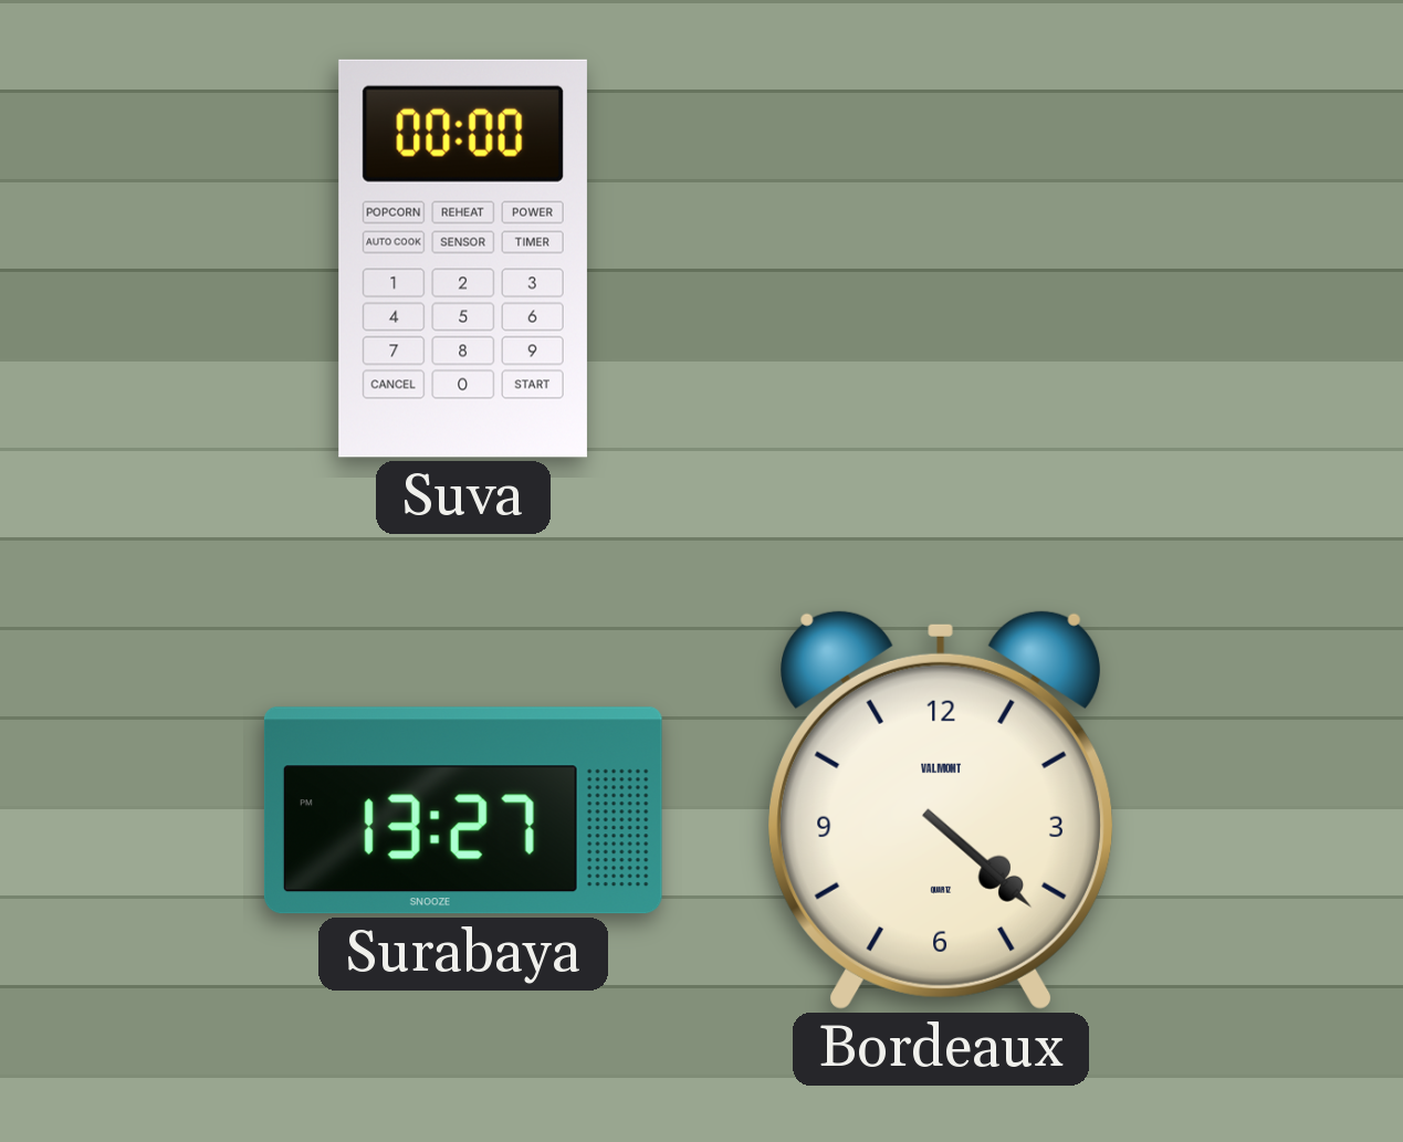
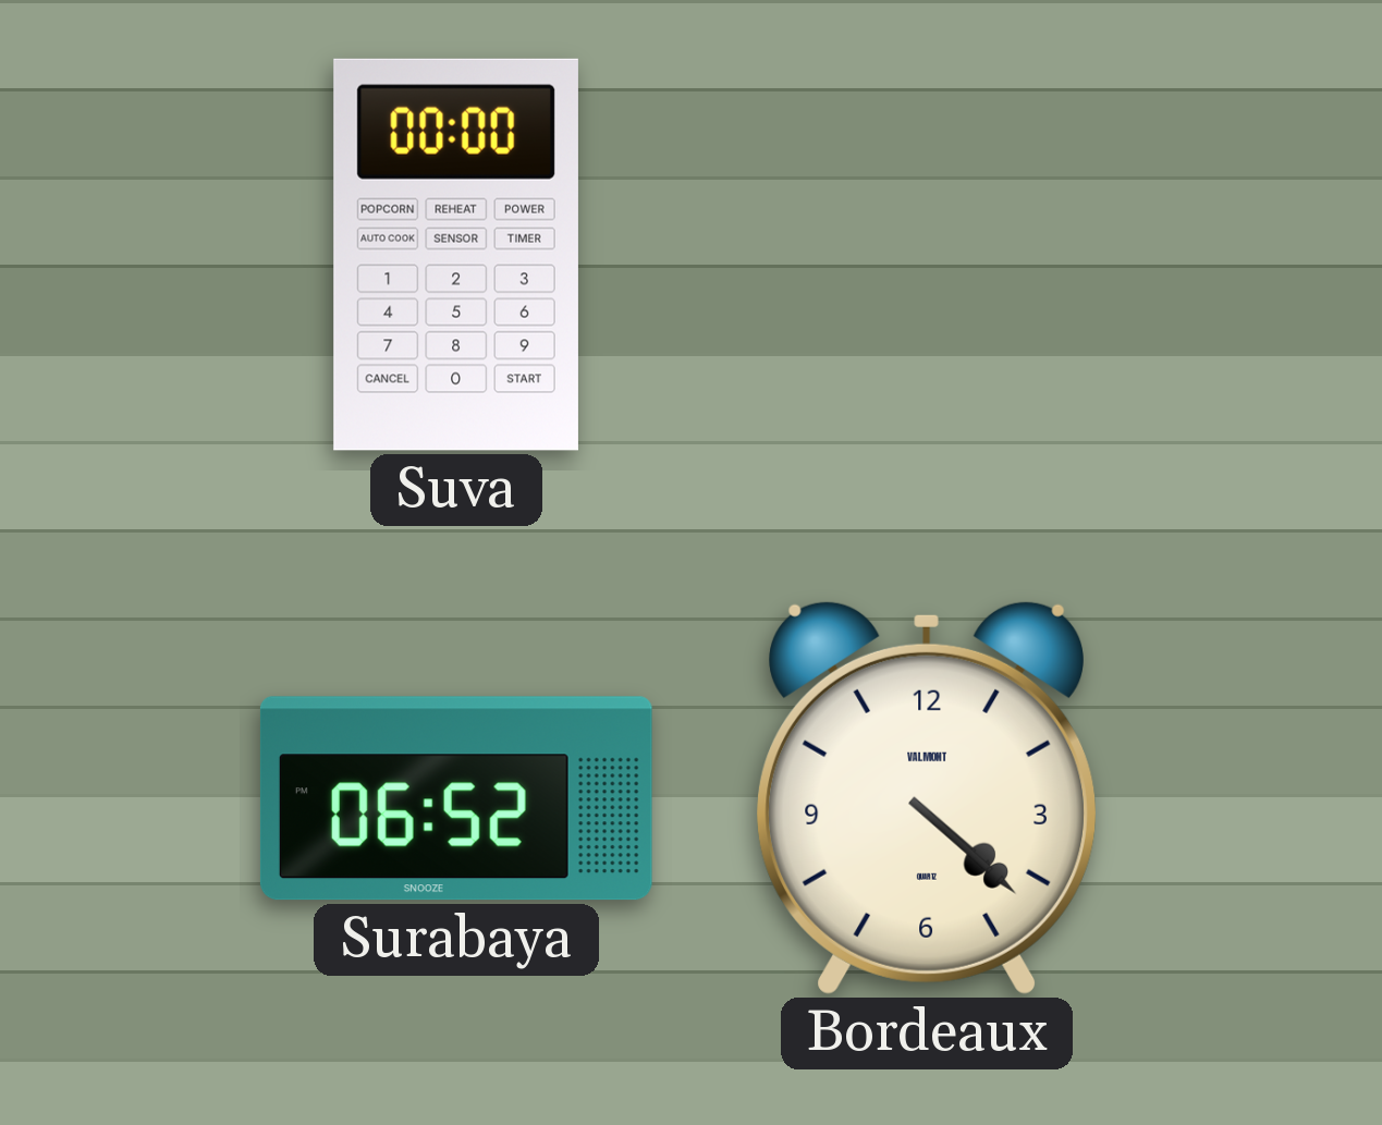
Surabaya: 13:27 -> 06:52
